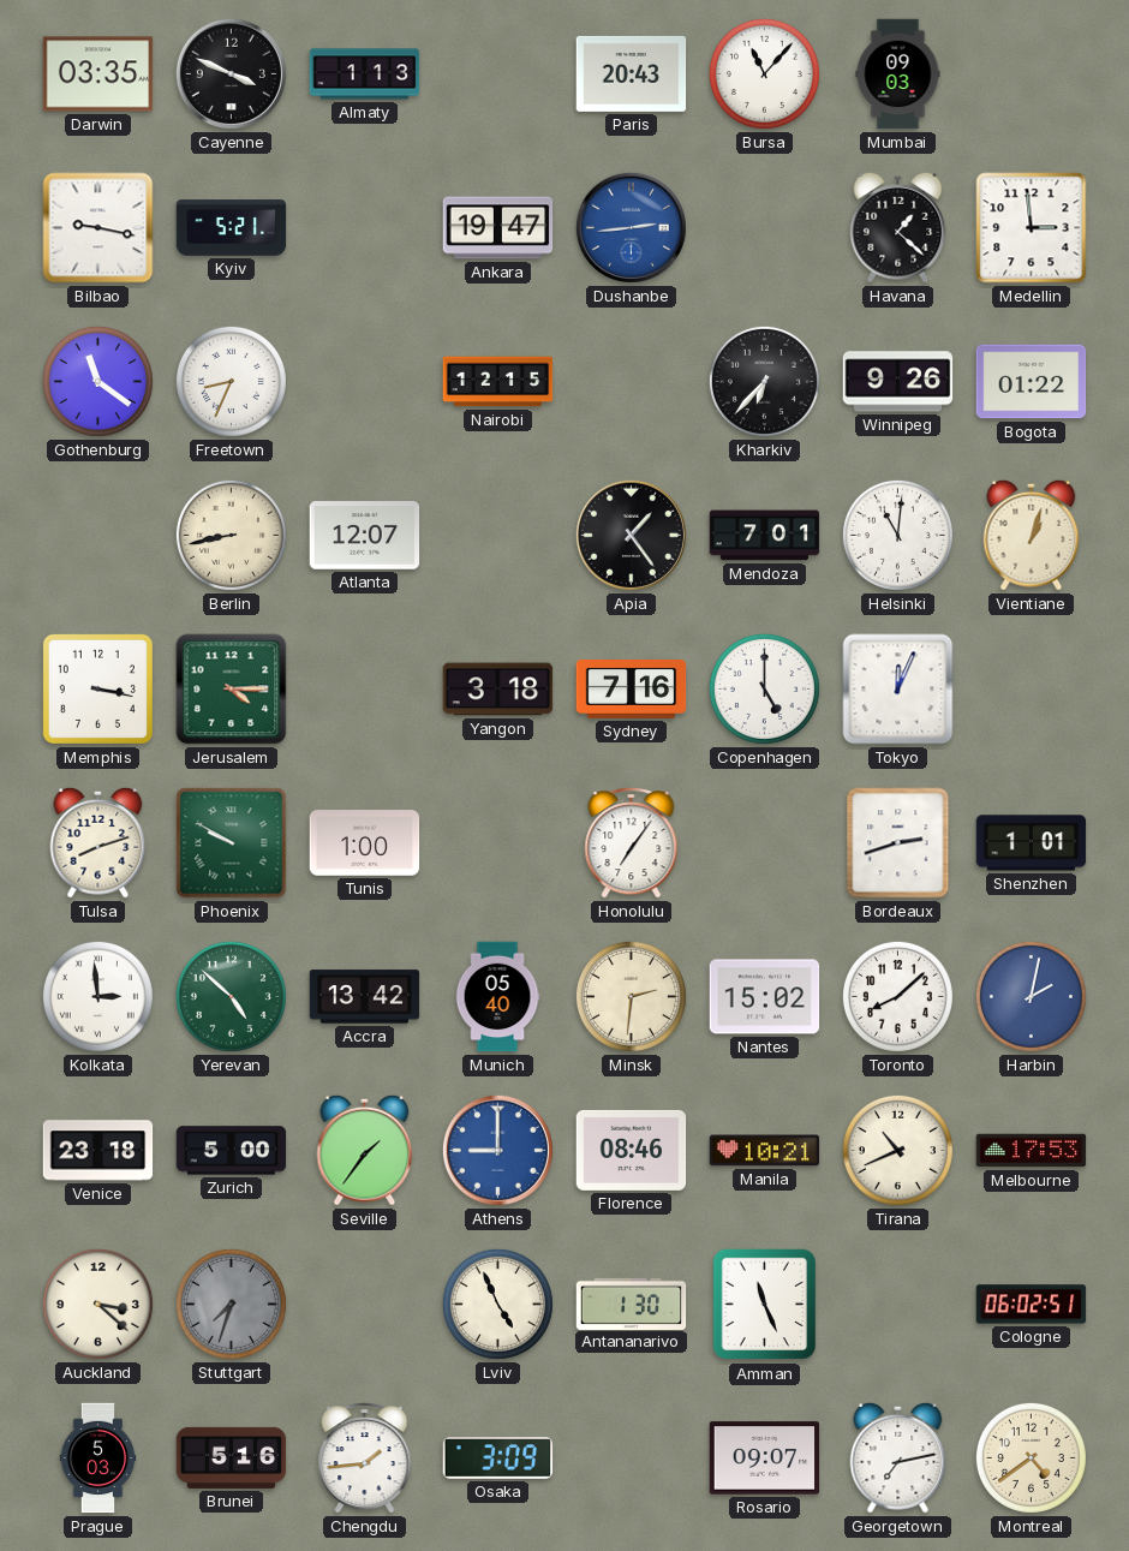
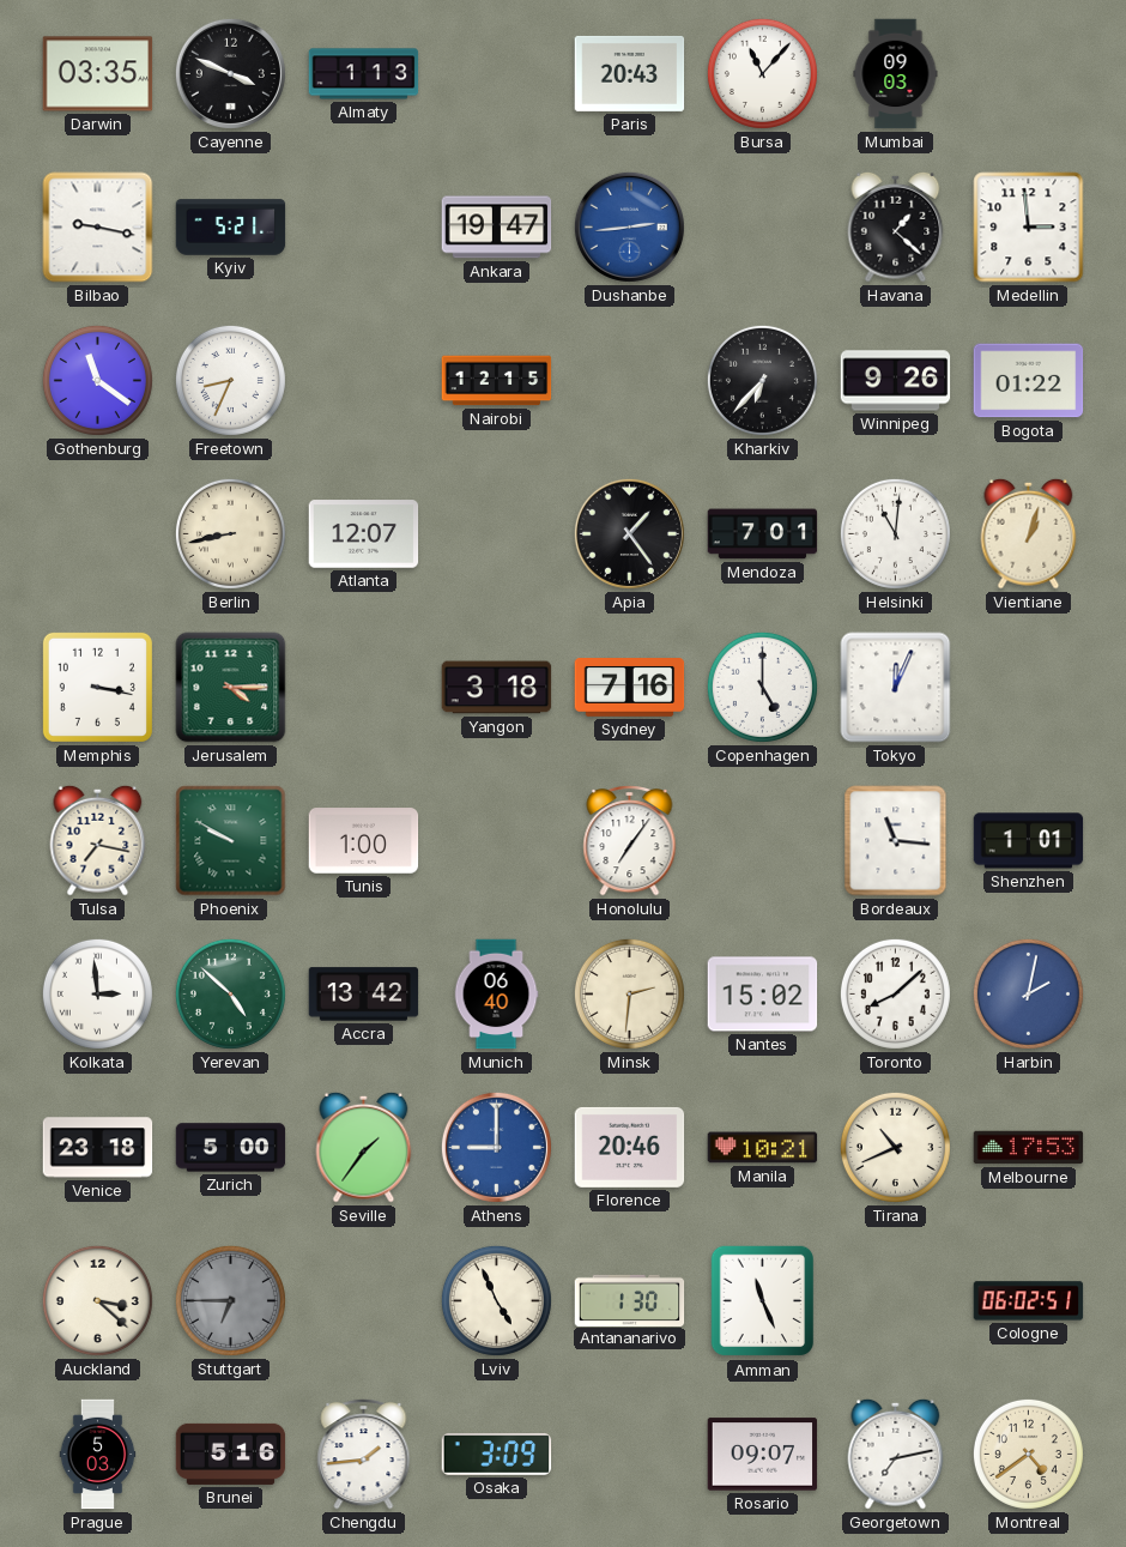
Tulsa: 8:12 -> 7:17
Bordeaux: 2:42 -> 11:16
Munich: 05:40 -> 06:40
Florence: 08:46 -> 20:46
Stuttgart: 7:33 -> 6:45
